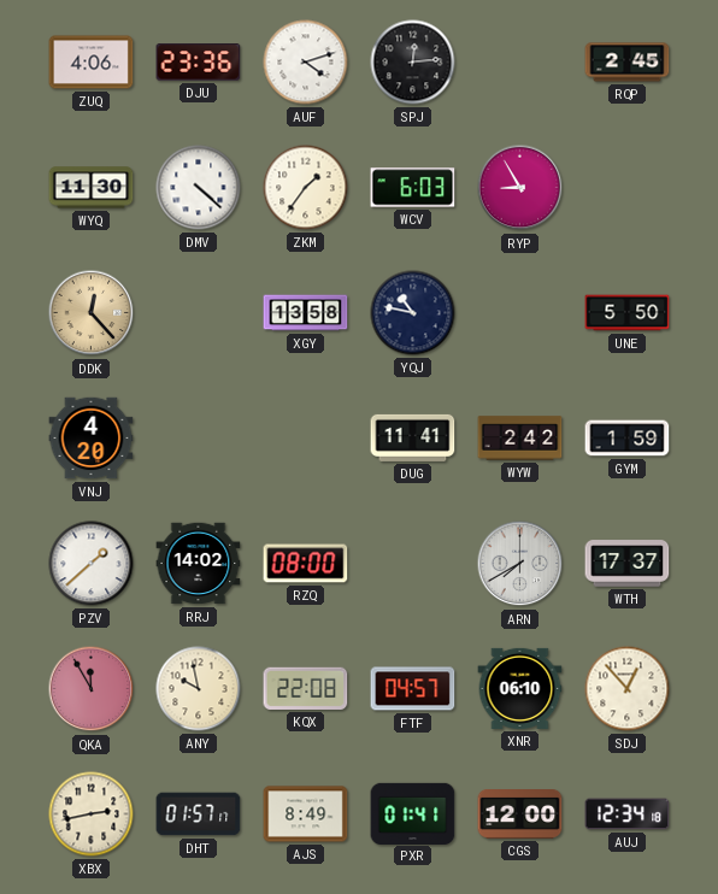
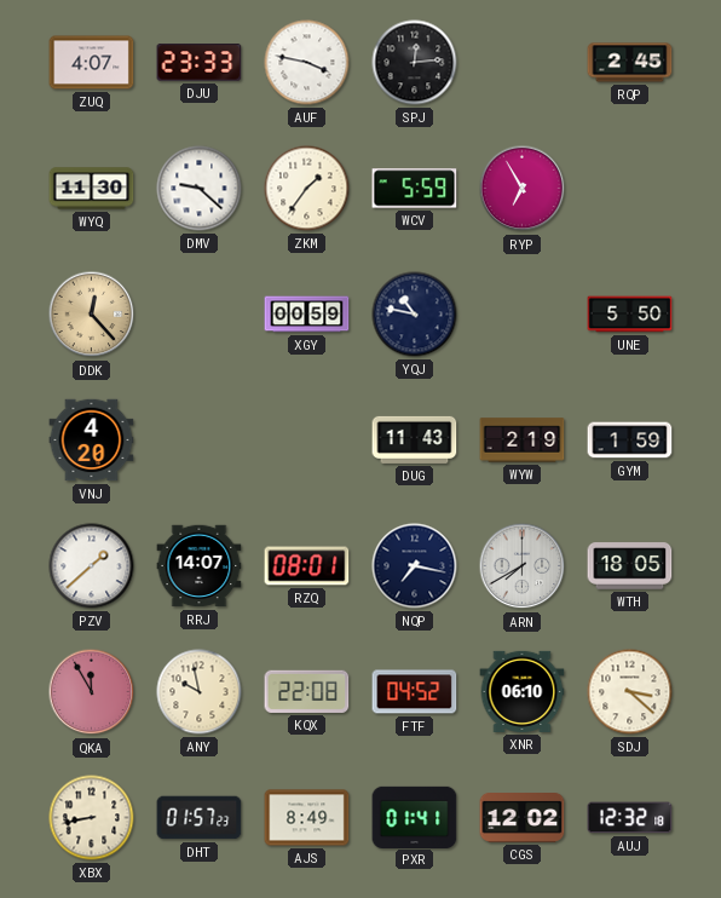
ZUQ: 4:06 -> 4:07
DJU: 23:36 -> 23:33
AUF: 4:12 -> 3:47
DMV: 4:22 -> 9:22
WCV: 6:03 -> 5:59
RYP: 8:55 -> 6:55
XGY: 13:58 -> 00:59
DUG: 11:41 -> 11:43
WYW: 2:42 -> 2:19
RRJ: 14:02 -> 14:07
RZQ: 08:00 -> 08:01
NQP: none -> 7:17
WTH: 17:37 -> 18:05
FTF: 04:57 -> 04:52
SDJ: 12:53 -> 3:22
XBX: 2:43 -> 8:43
DHT: 01:57:17 -> 01:57:23
CGS: 12:00 -> 12:02
AUJ: 12:34 -> 12:32
